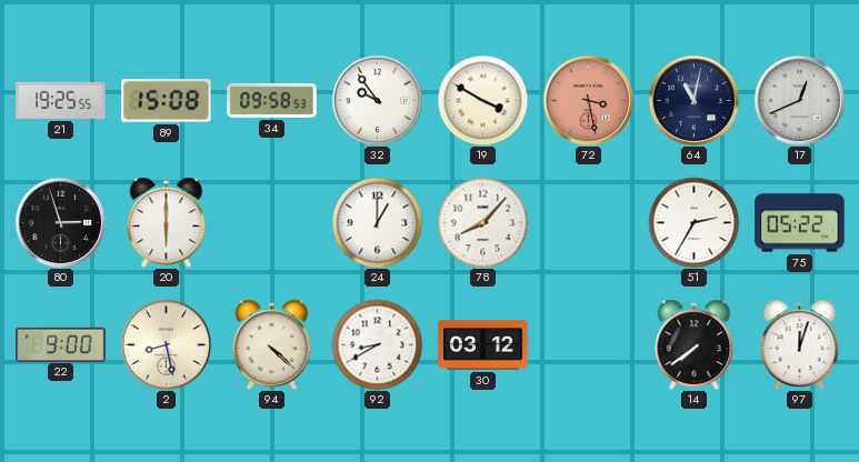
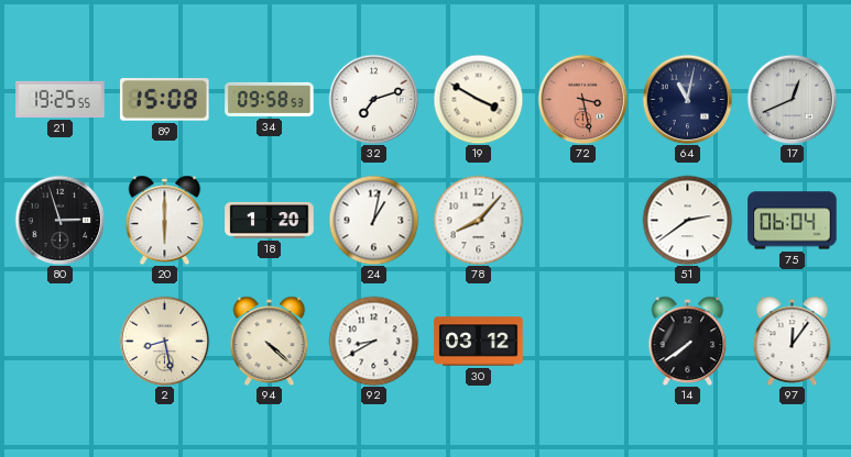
32: 9:54 -> 7:12
18: none -> 1:20
24: 1:00 -> 1:02
51: 2:35 -> 2:39
75: 05:22 -> 06:04
22: 9:00 -> none
97: 12:03 -> 12:06
